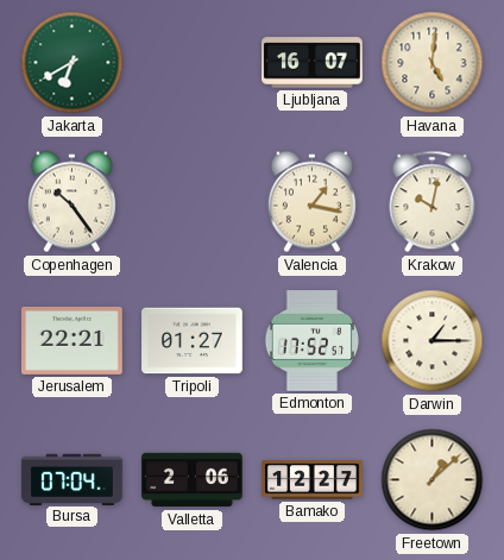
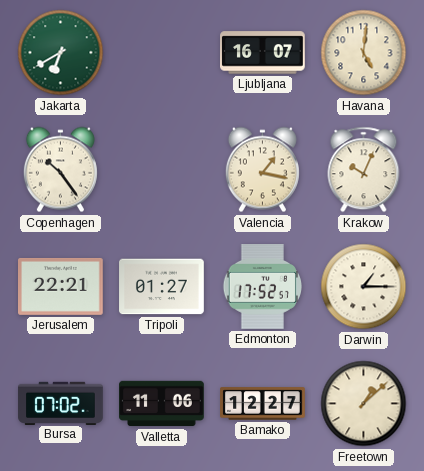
Krakow: 10:02 -> 10:04
Bursa: 07:04 -> 07:02
Valletta: 2:06 -> 11:06
